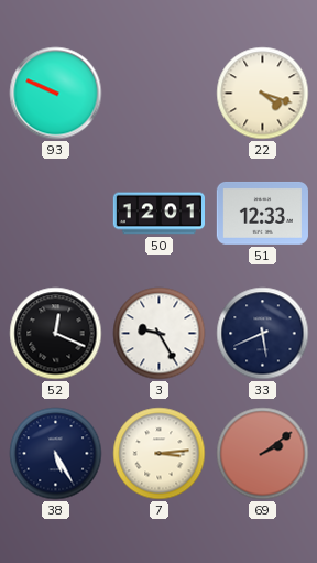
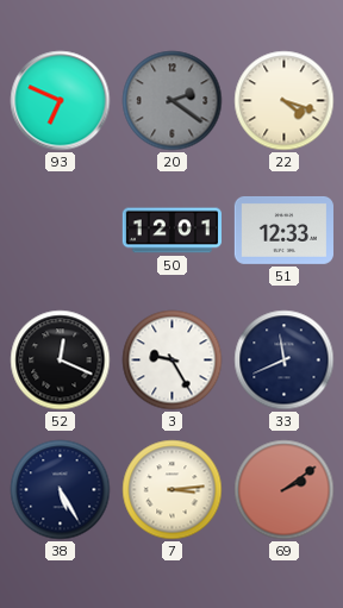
93: 9:49 -> 6:49
20: none -> 2:21
33: 5:41 -> 11:41
